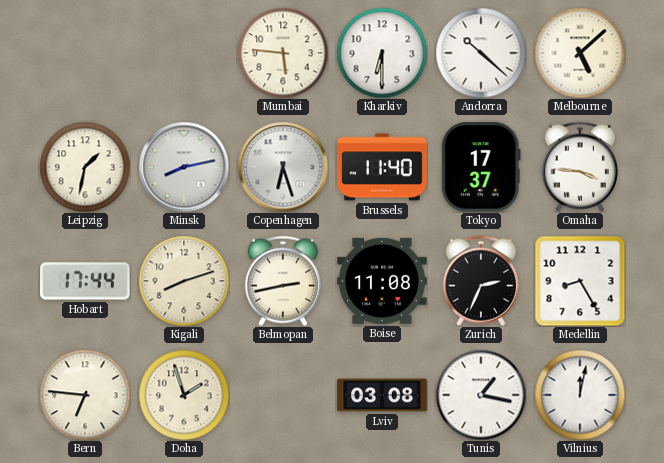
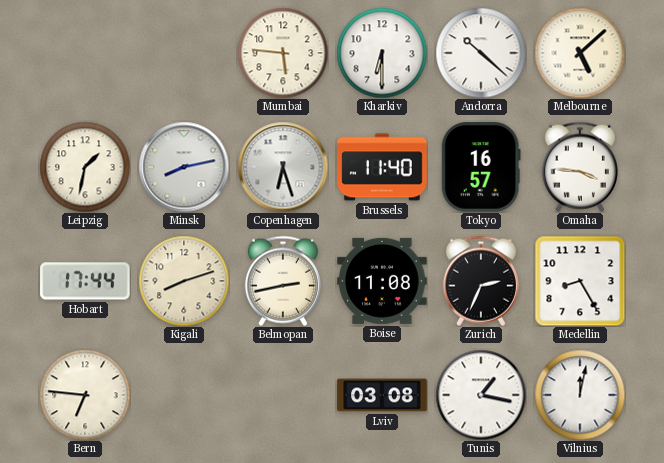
Tokyo: 17:37 -> 16:57
Doha: 1:57 -> none
